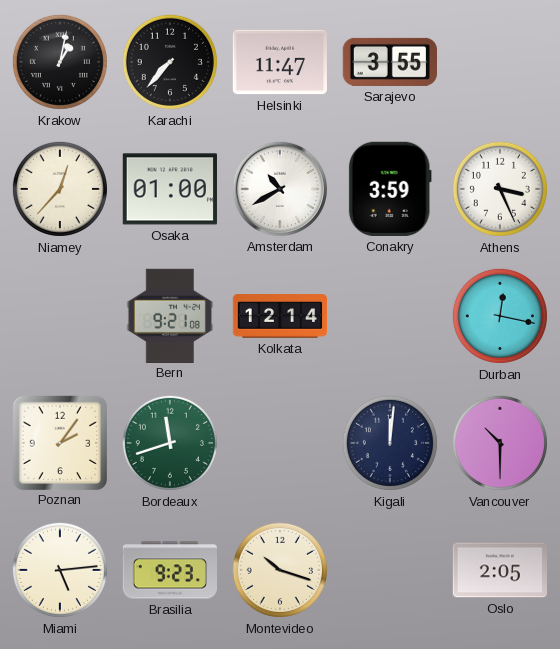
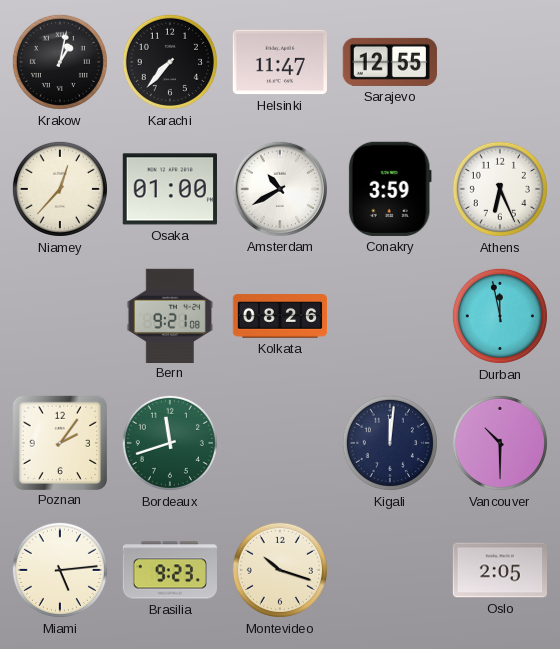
Sarajevo: 3:55 -> 12:55
Athens: 3:26 -> 6:26
Kolkata: 12:14 -> 08:26
Durban: 12:17 -> 11:58
